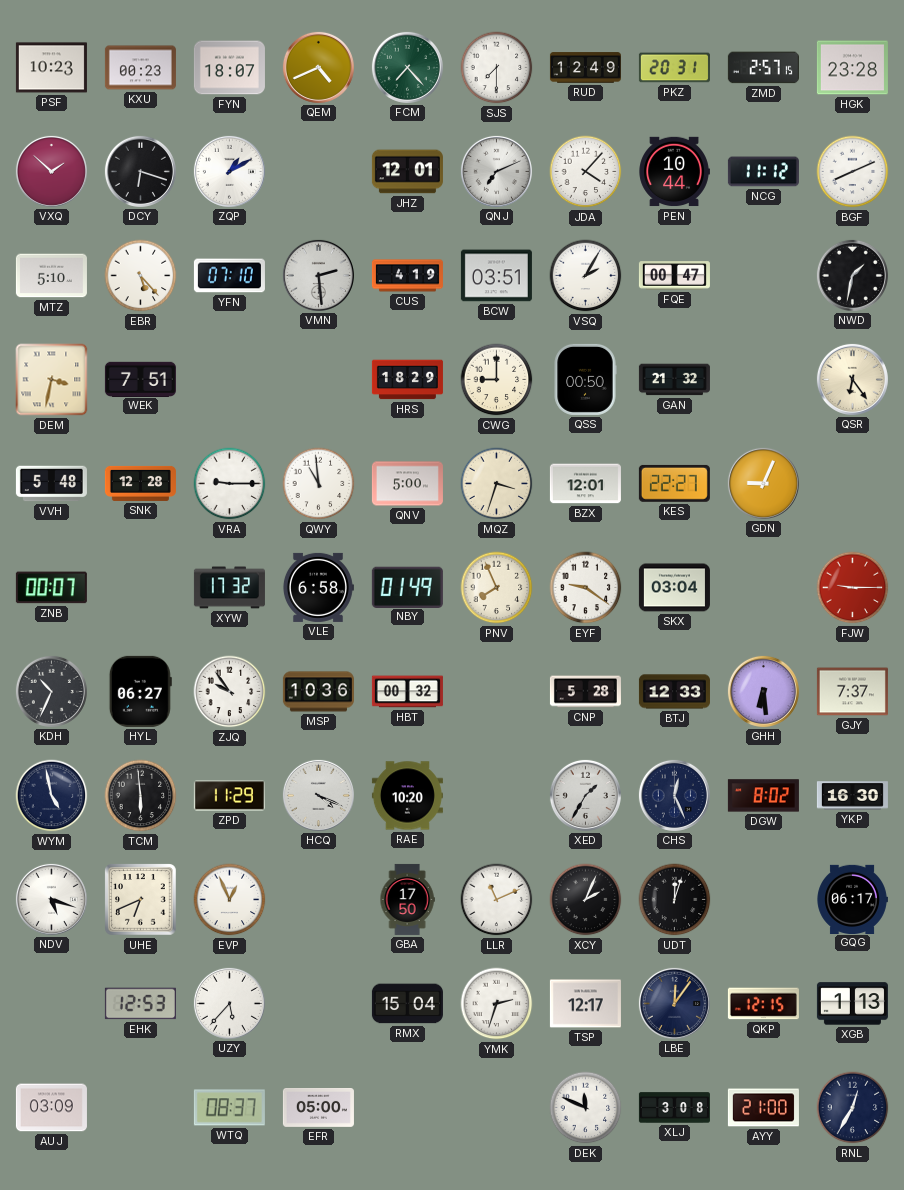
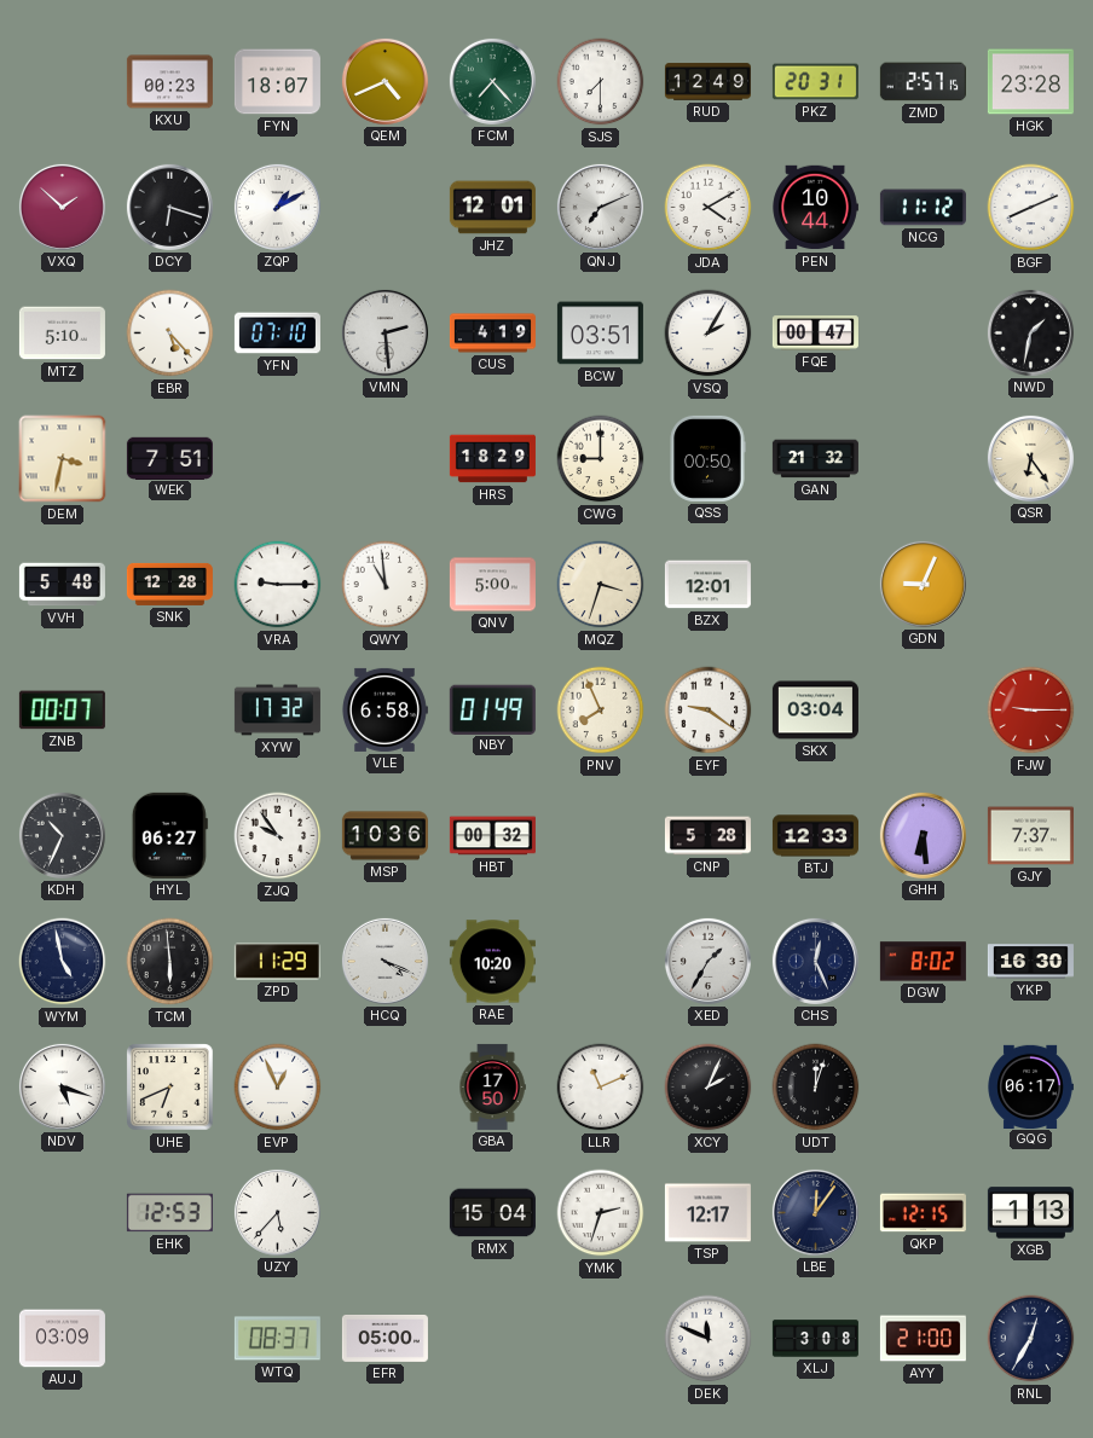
PSF: 10:23 -> none
JDA: 4:07 -> 4:10
KES: 22:27 -> none
